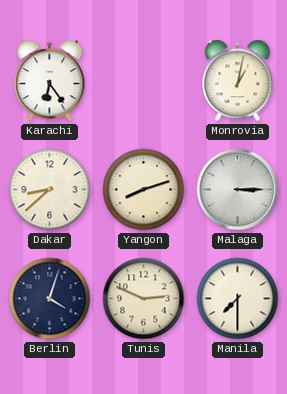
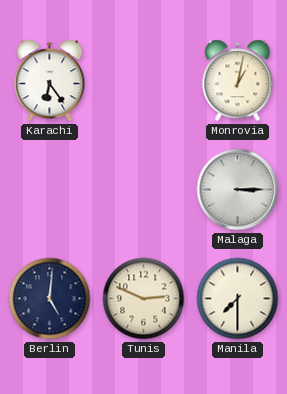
Dakar: 8:38 -> none
Yangon: 8:12 -> none
Berlin: 4:03 -> 5:01
